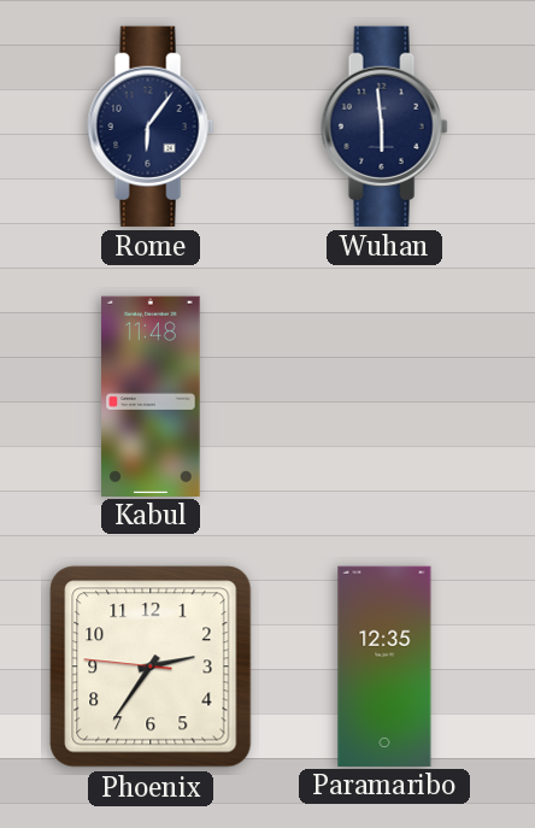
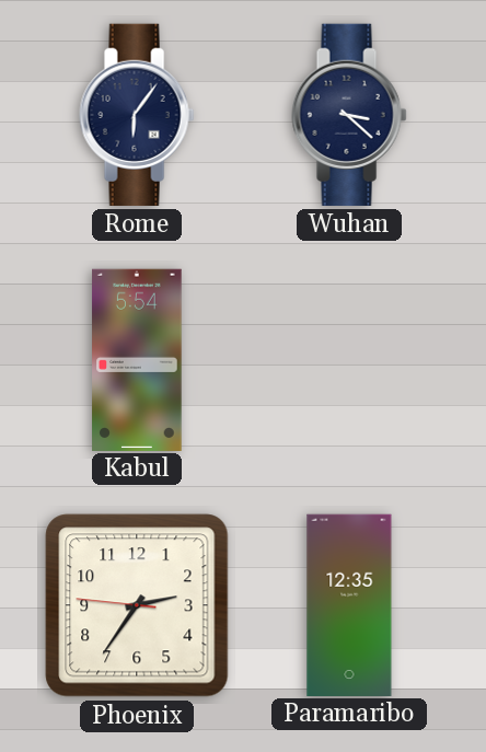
Wuhan: 5:59 -> 3:22
Kabul: 11:48 -> 5:54
